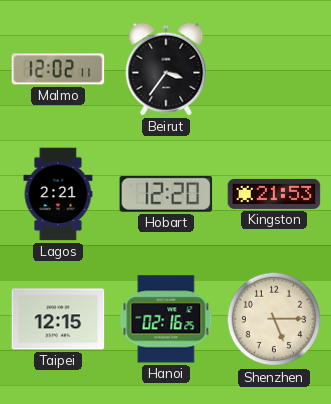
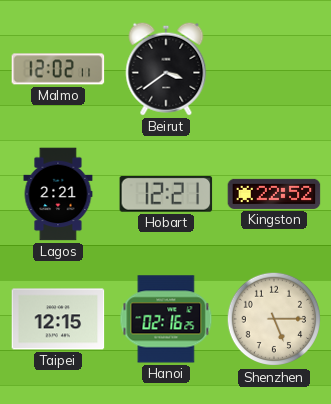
Beirut: 3:36 -> 3:39
Hobart: 12:20 -> 12:21
Kingston: 21:53 -> 22:52
